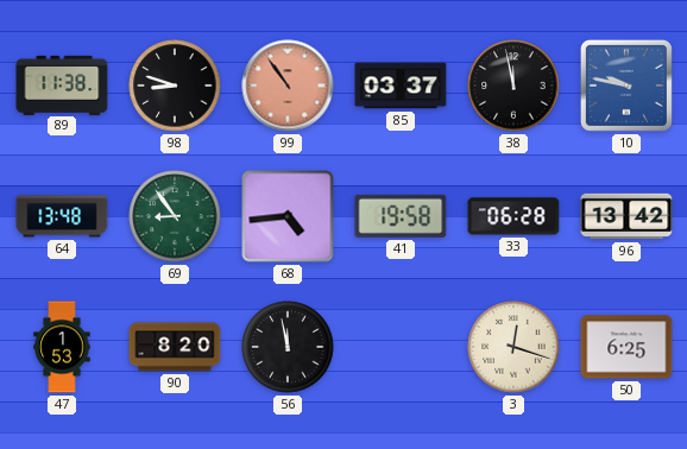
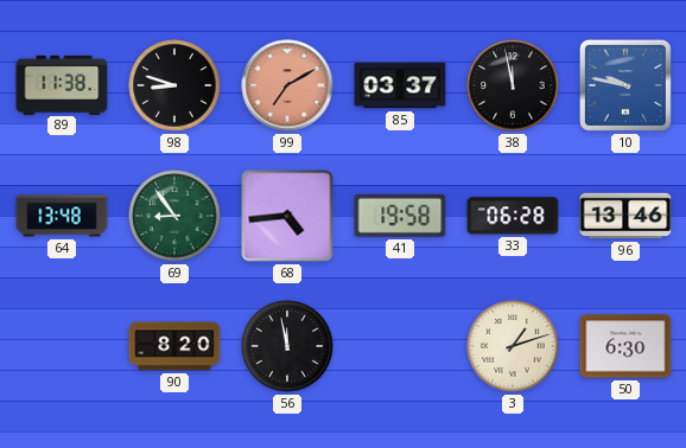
99: 10:54 -> 7:10
96: 13:42 -> 13:46
47: 1:53 -> none
3: 12:18 -> 1:12
50: 6:25 -> 6:30
